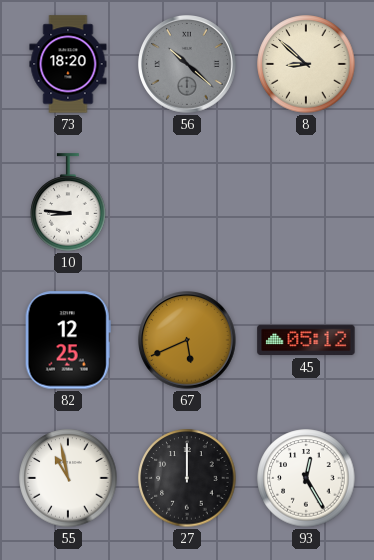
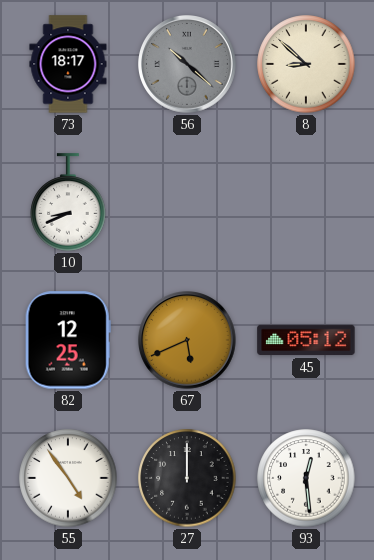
73: 18:20 -> 18:17
10: 8:46 -> 8:41
55: 10:58 -> 4:54
93: 12:25 -> 12:29
